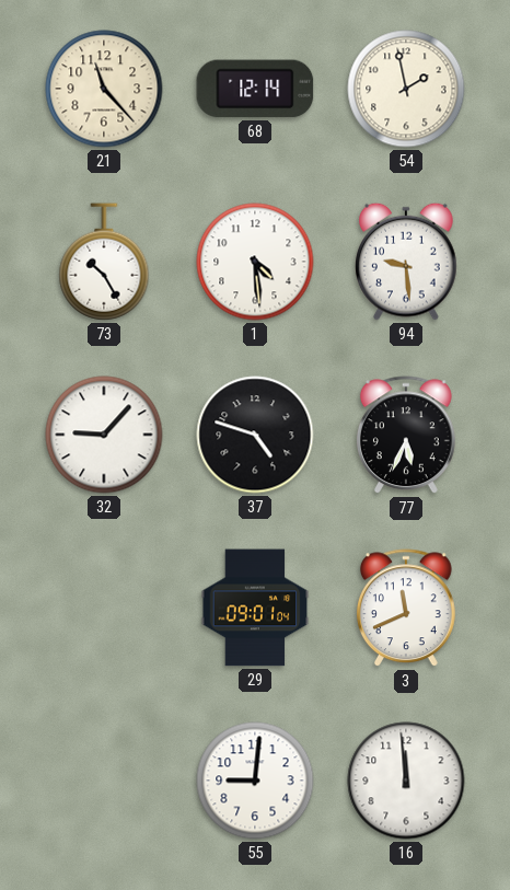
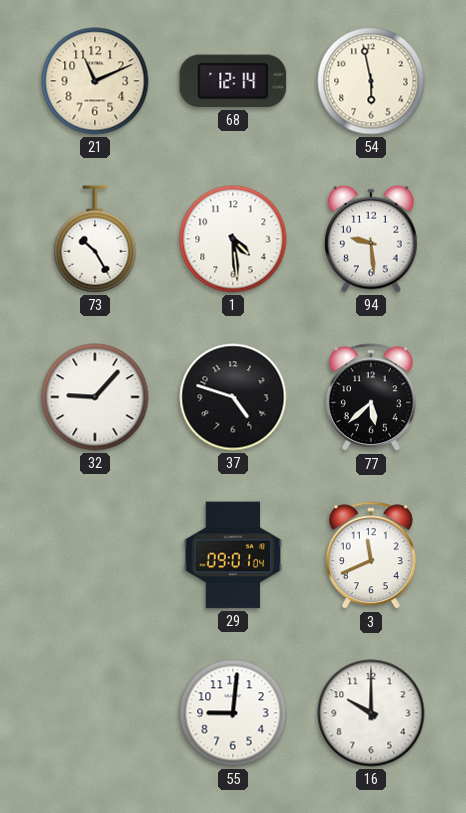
21: 11:23 -> 11:11
54: 1:58 -> 5:58
77: 5:34 -> 5:38
16: 11:59 -> 10:00
